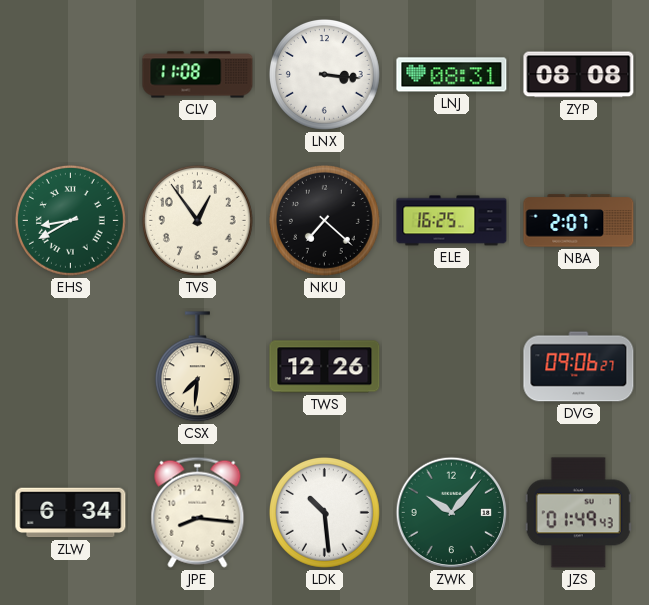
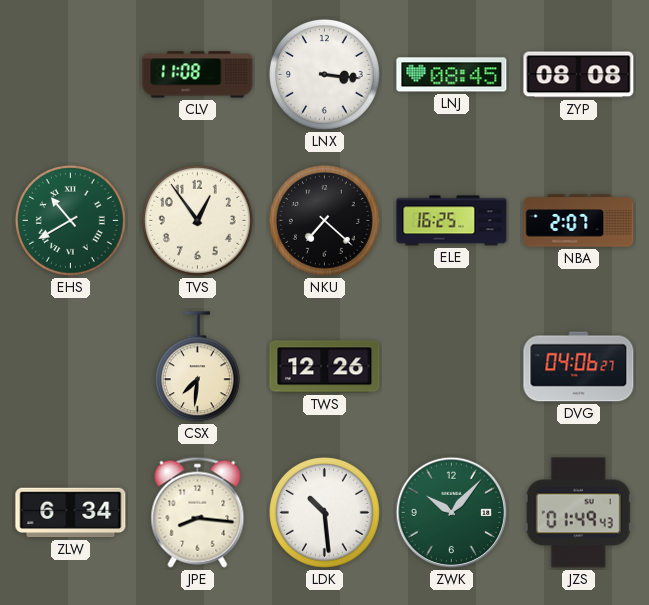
LNJ: 08:31 -> 08:45
EHS: 8:40 -> 10:40
DVG: 09:06 -> 04:06
